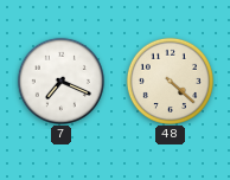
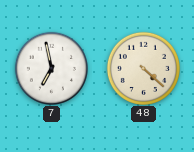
7: 7:19 -> 6:58
